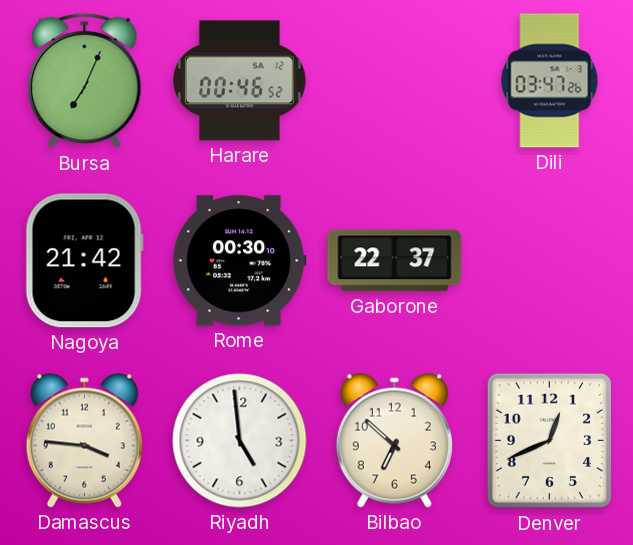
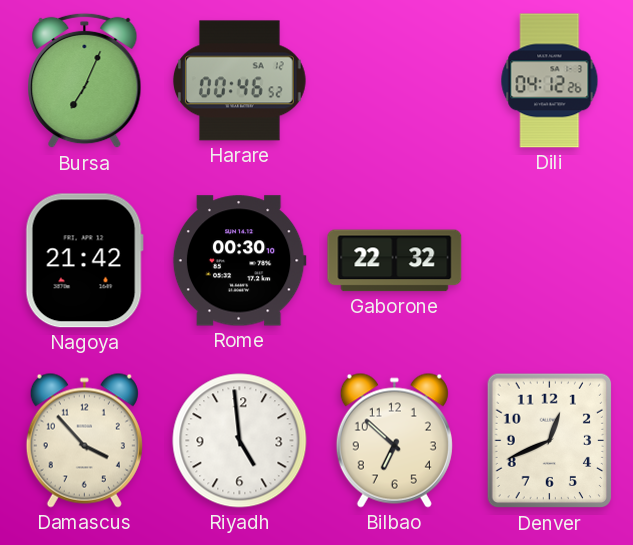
Dili: 03:47 -> 04:12
Gaborone: 22:37 -> 22:32
Damascus: 3:46 -> 3:53
